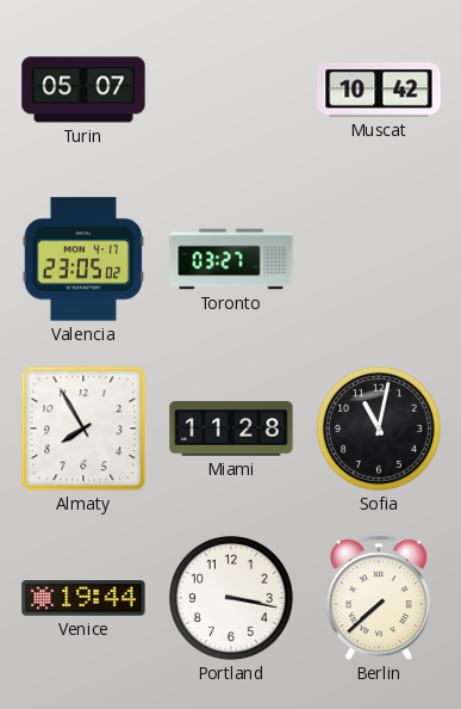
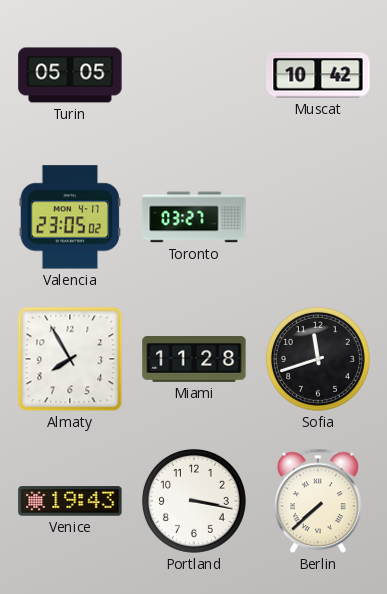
Turin: 05:07 -> 05:05
Sofia: 11:02 -> 11:42
Venice: 19:44 -> 19:43
